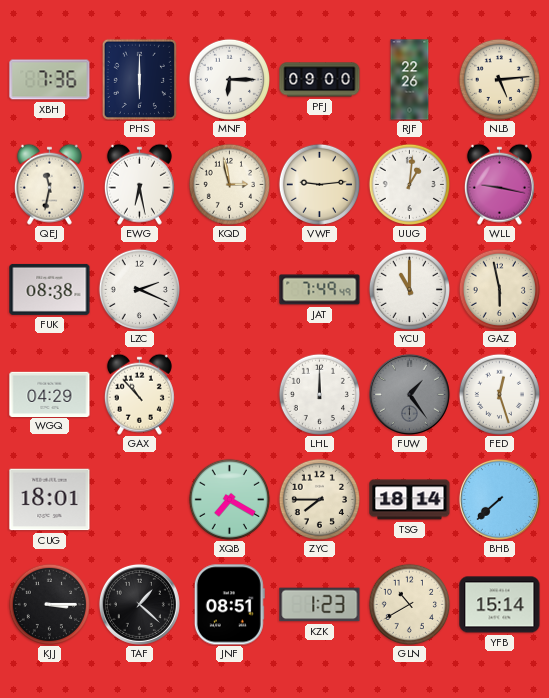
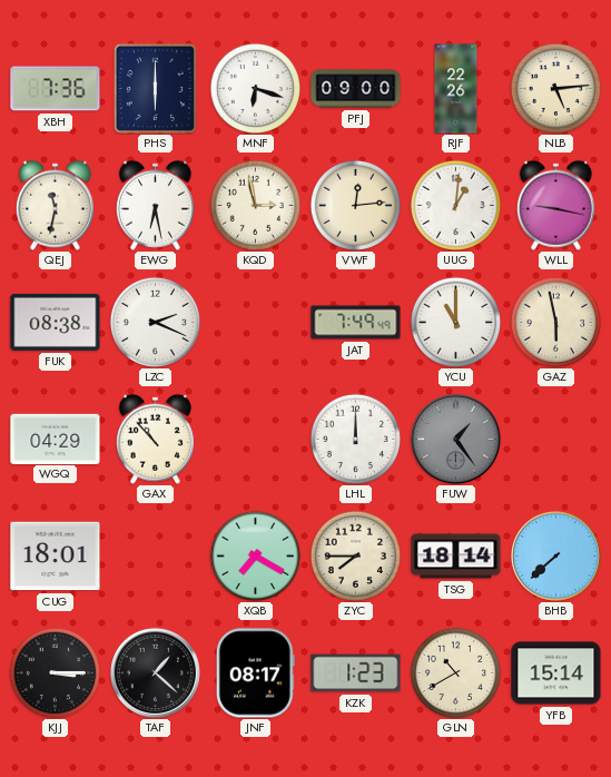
MNF: 6:15 -> 6:18
VWF: 9:14 -> 12:14
FED: 12:27 -> none
JNF: 08:51 -> 08:17
